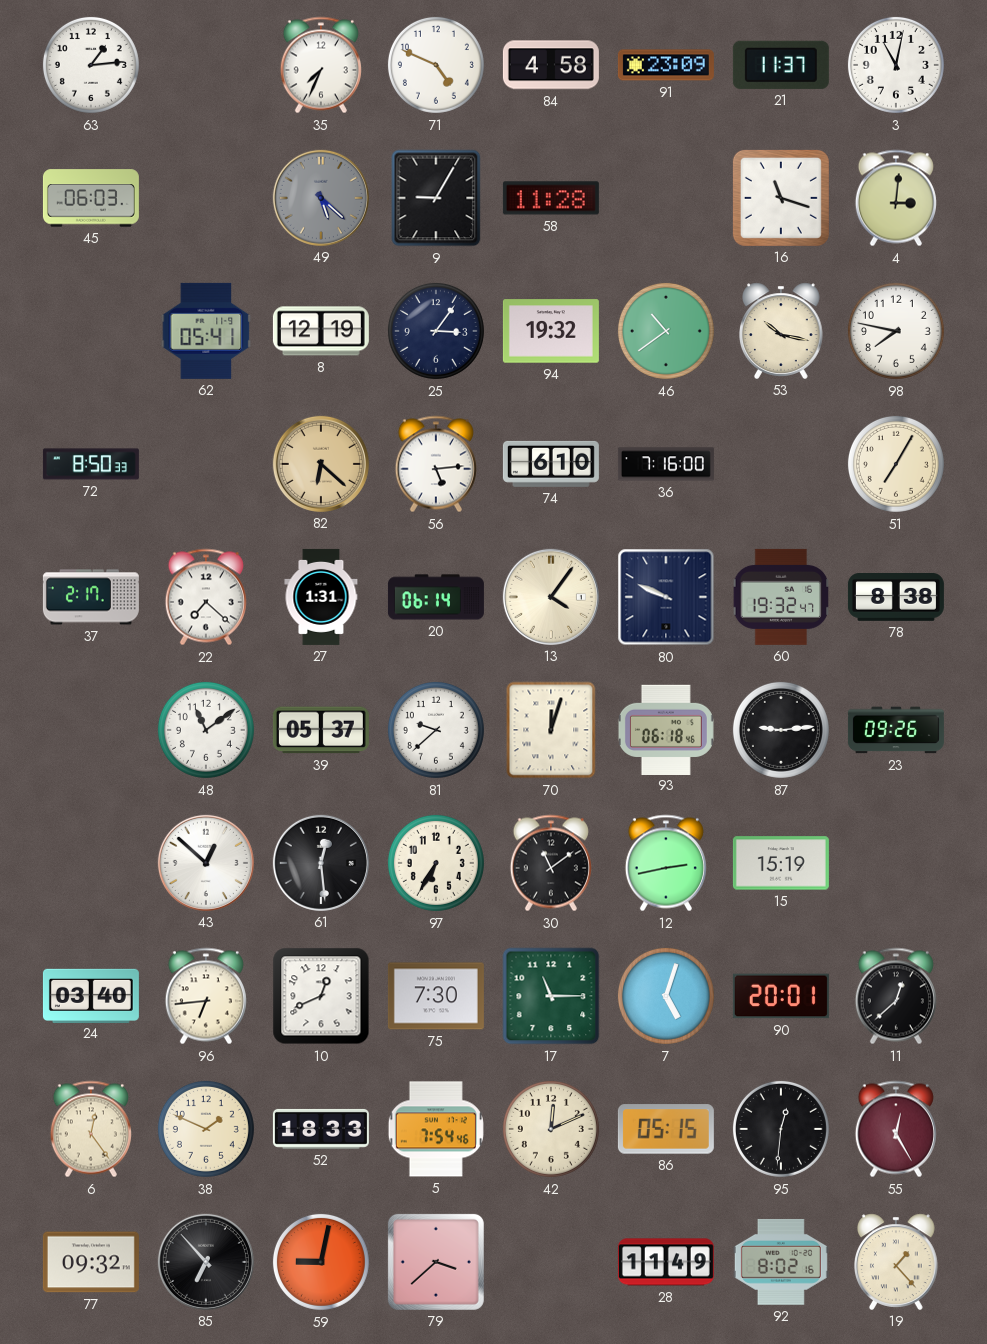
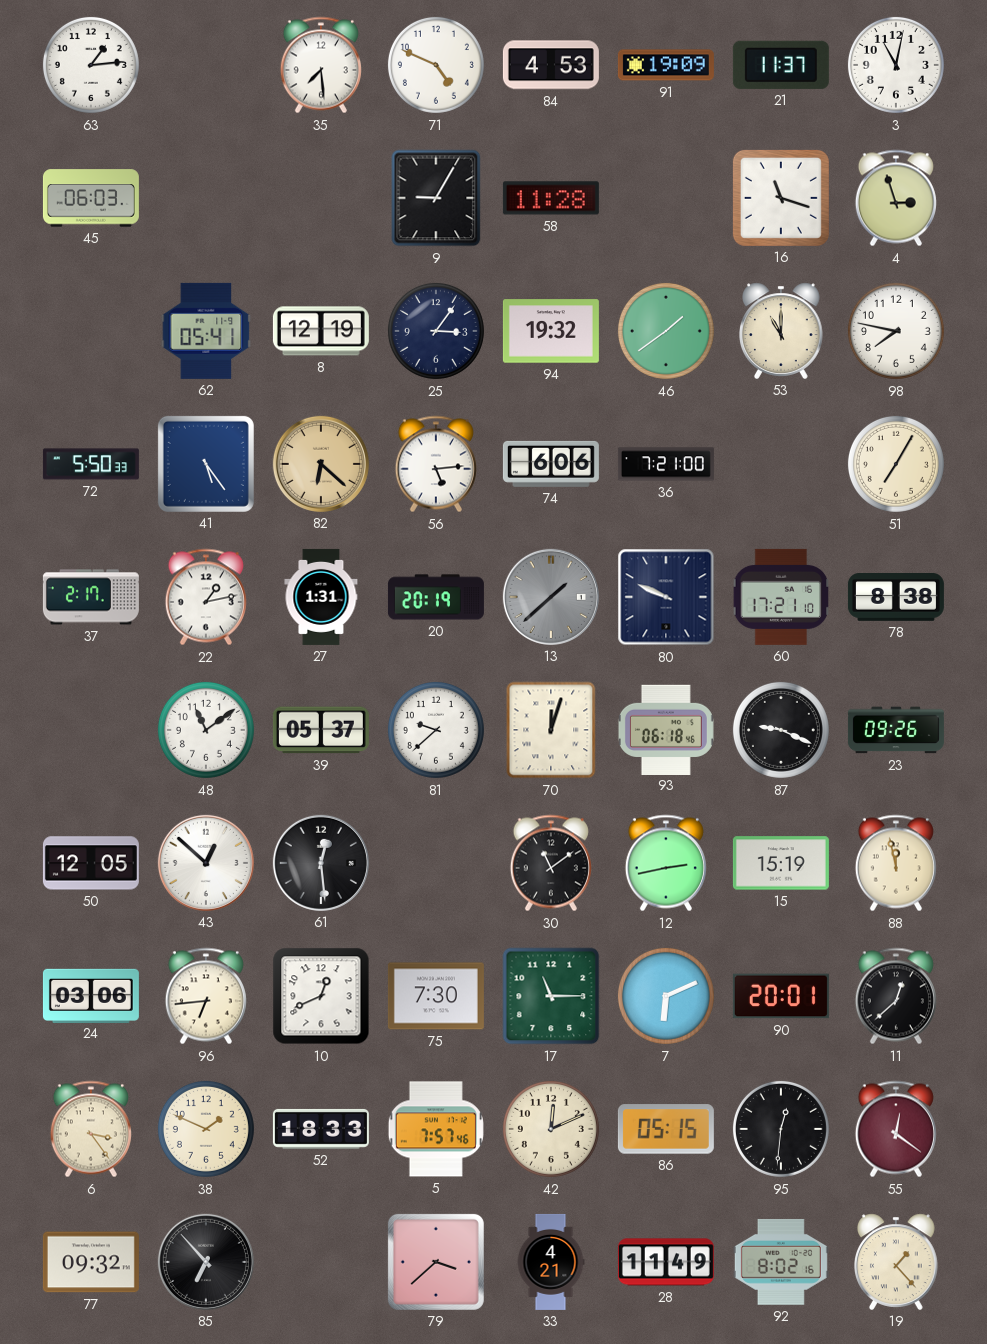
35: 7:34 -> 7:29
84: 4:58 -> 4:53
91: 23:09 -> 19:09
49: 5:22 -> none
4: 3:01 -> 2:57
46: 10:39 -> 1:39
53: 10:17 -> 11:00
72: 8:50 -> 5:50
41: none -> 5:24
74: 6:10 -> 6:06
36: 7:16 -> 7:21
22: 7:22 -> 1:13
20: 06:14 -> 20:19
13: 4:06 -> 1:38
13 dial: cream -> grey
60: 19:32 -> 17:21
87: 9:14 -> 9:19
50: none -> 12:05
97: 6:35 -> none
88: none -> 11:58
24: 03:40 -> 03:06
7: 5:03 -> 6:11
6: 12:24 -> 3:24
5: 7:54 -> 7:57
55: 12:25 -> 12:21
59: 9:02 -> none
33: none -> 4:21
